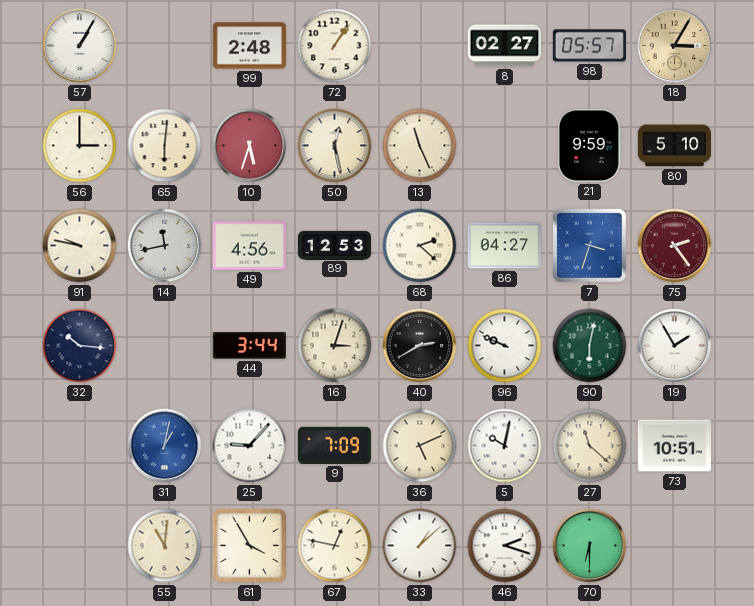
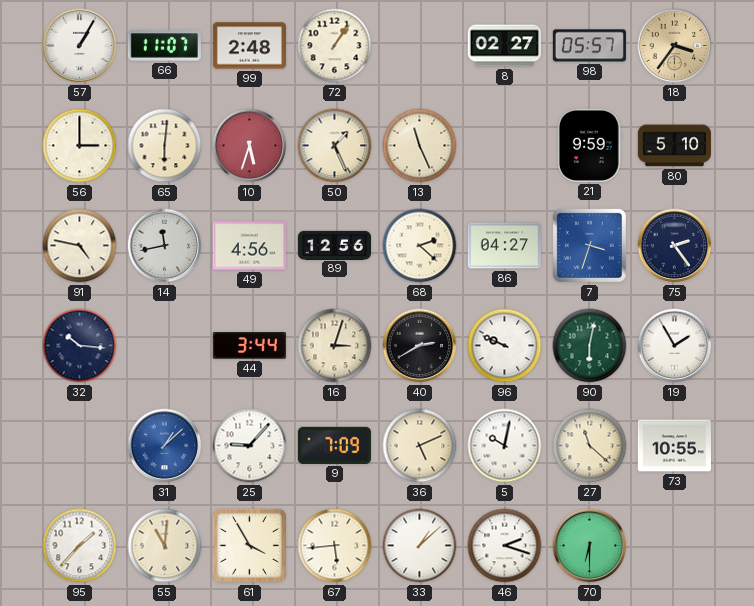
66: none -> 11:07
18: 3:05 -> 3:36
50: 12:28 -> 1:26
91: 9:47 -> 4:47
89: 12:53 -> 12:56
75 dial: burgundy -> navy
31: 1:02 -> 1:08
73: 10:51 -> 10:55
95: none -> 1:37
67: 12:47 -> 5:44
